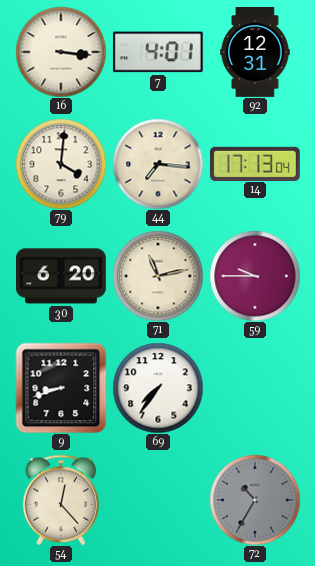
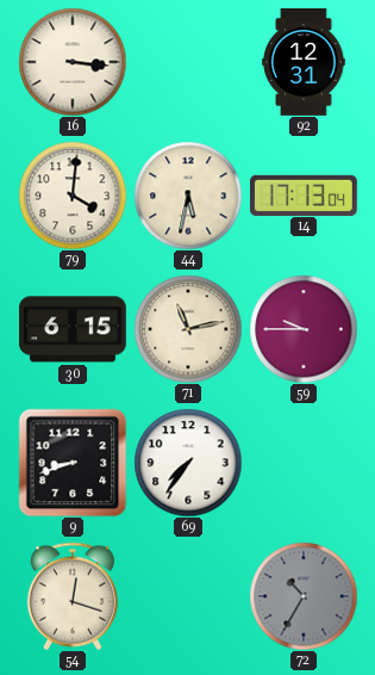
7: 4:01 -> none
44: 7:16 -> 5:32
30: 6:20 -> 6:15
54: 12:23 -> 12:18
